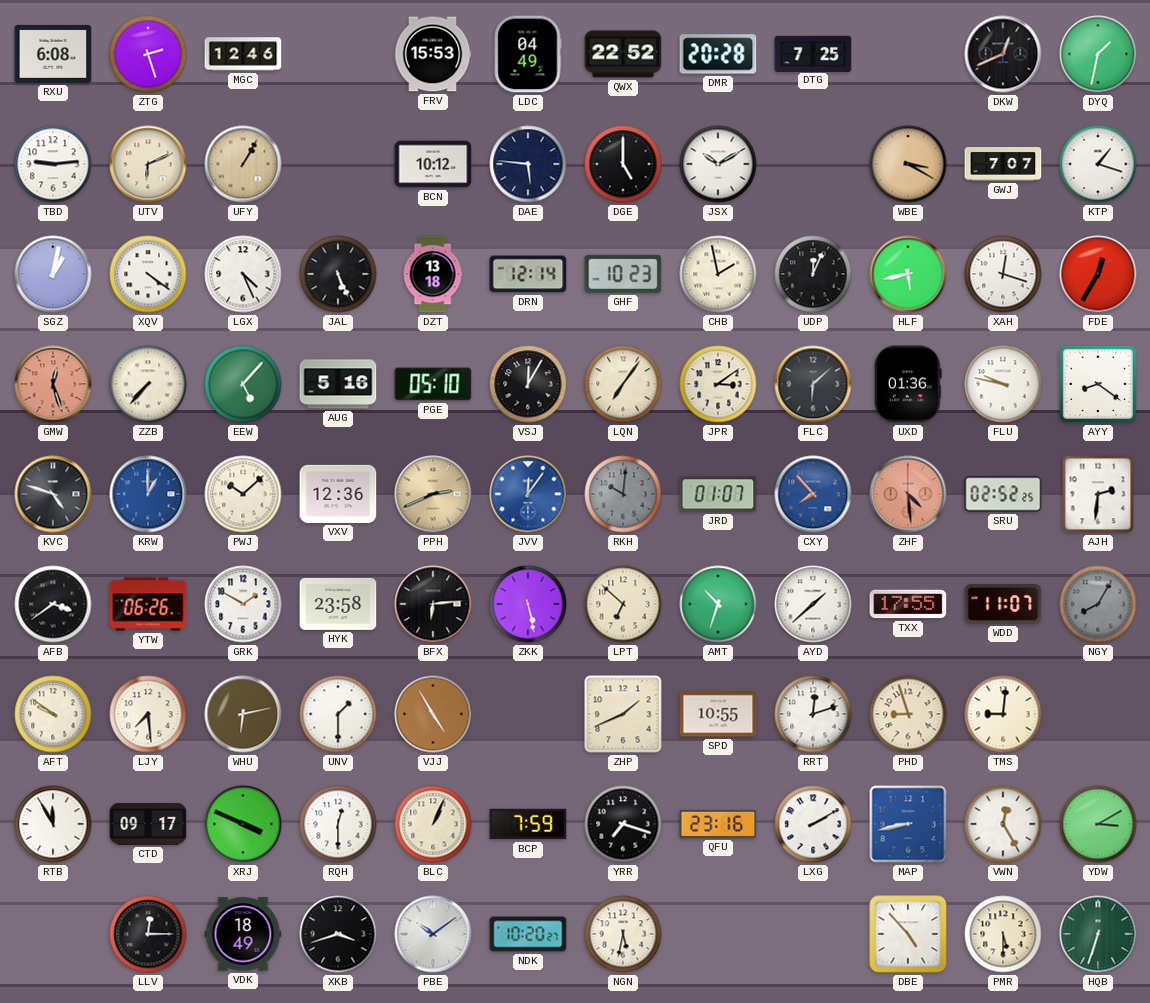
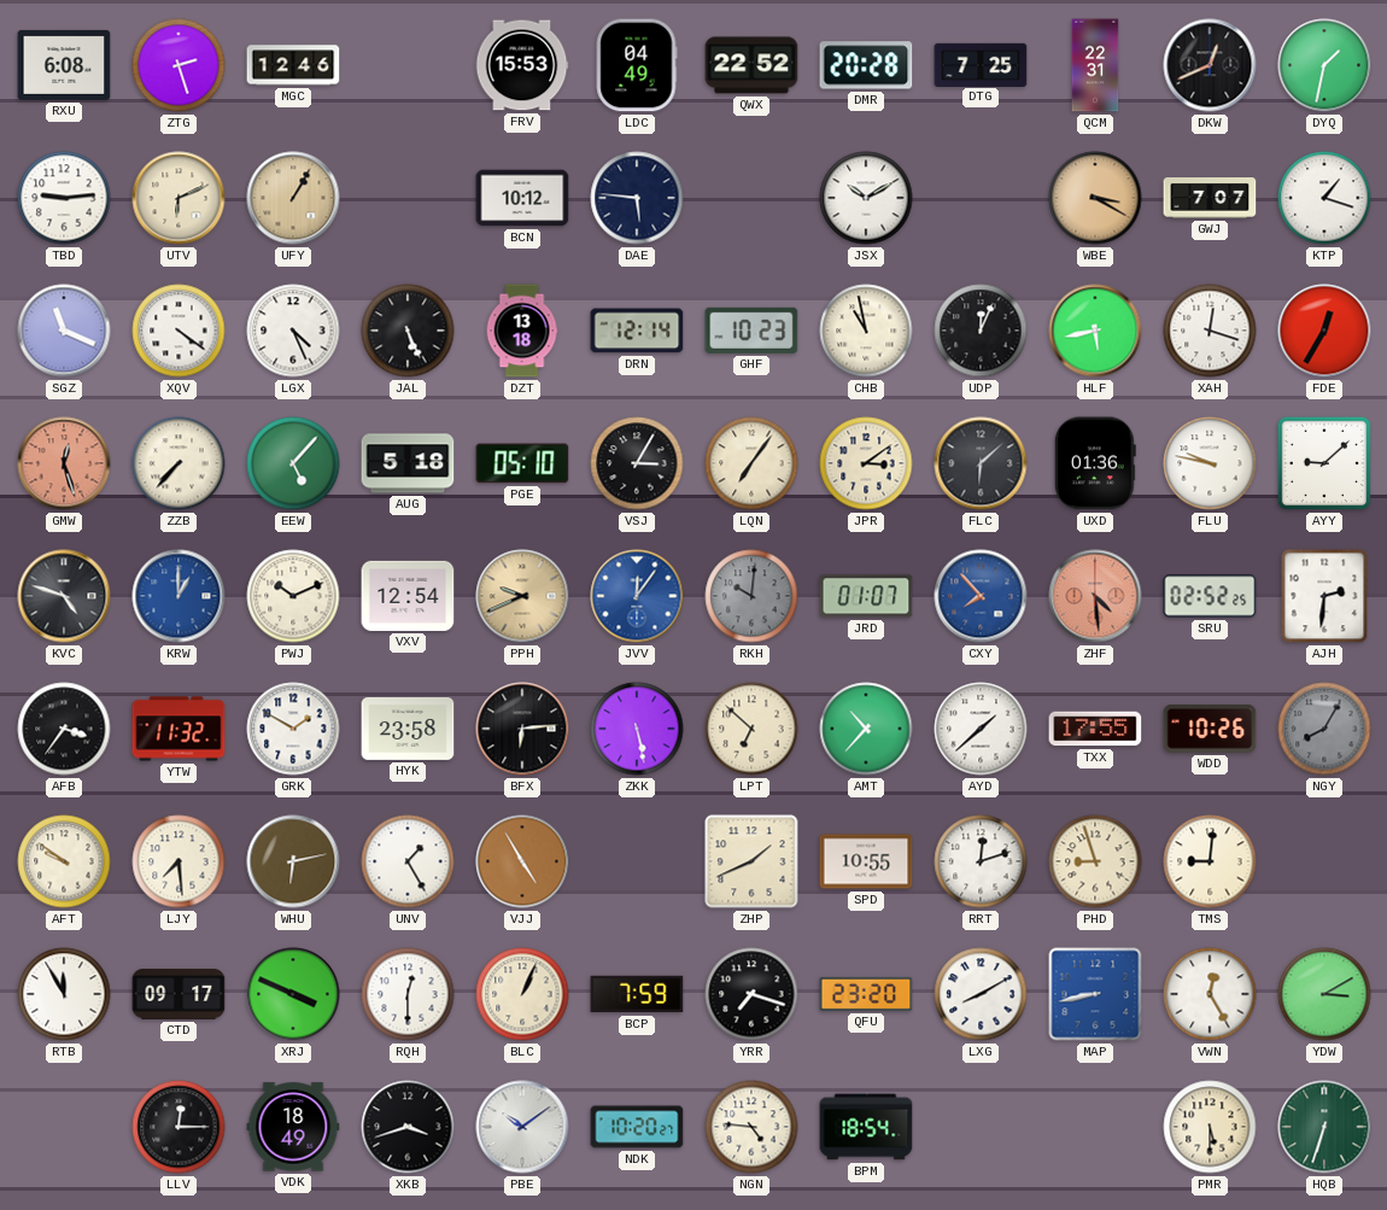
QCM: none -> 22:31
DGE: 5:00 -> none
SGZ: 1:02 -> 11:19
CHB: 1:58 -> 10:58
AUG: 5:16 -> 5:18
VSJ: 12:05 -> 3:05
AYY: 8:21 -> 9:08
PWJ: 10:08 -> 10:11
VXV: 12:36 -> 12:54
PPH: 2:41 -> 9:41
AFB: 3:39 -> 3:36
YTW: 06:26 -> 11:32
AMT: 10:33 -> 10:37
WDD: 11:07 -> 10:26
UNV: 1:30 -> 1:25
QFU: 23:16 -> 23:20
LXG: 2:10 -> 8:10
NGN: 5:32 -> 4:46
BPM: none -> 18:54
DBE: 4:53 -> none
